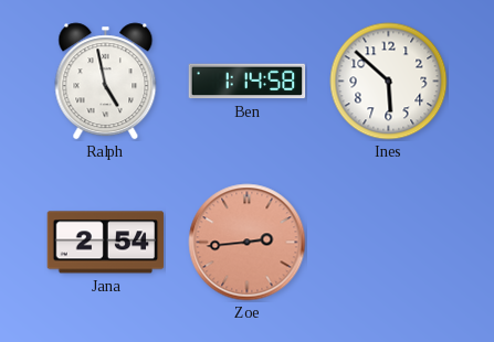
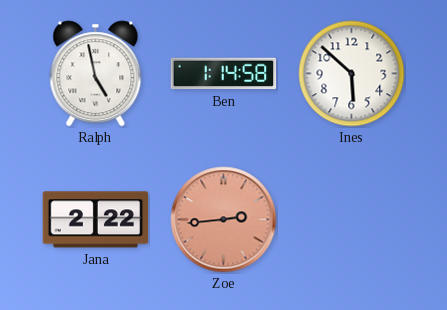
Jana: 2:54 -> 2:22
